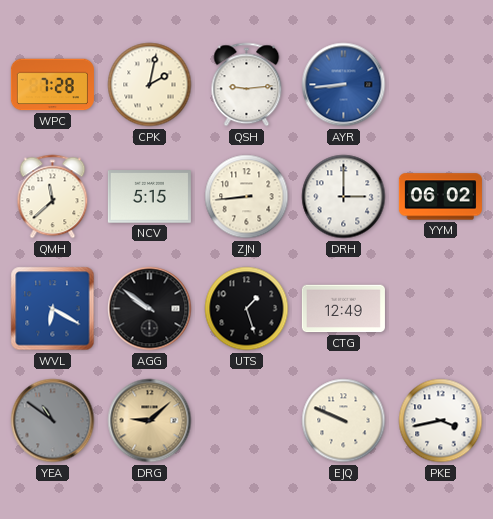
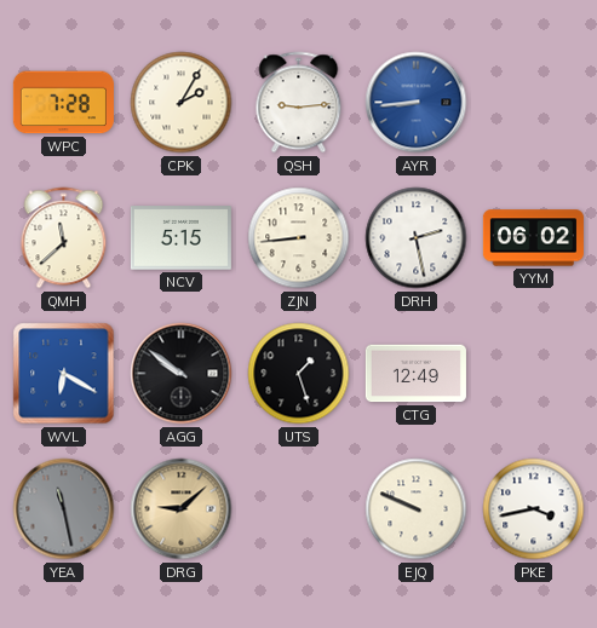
CPK: 2:02 -> 2:05
DRH: 3:00 -> 2:28
YEA: 10:51 -> 11:28
